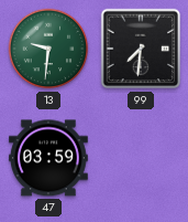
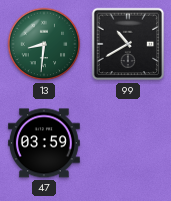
13: 9:31 -> 8:31
99: 7:31 -> 10:40
